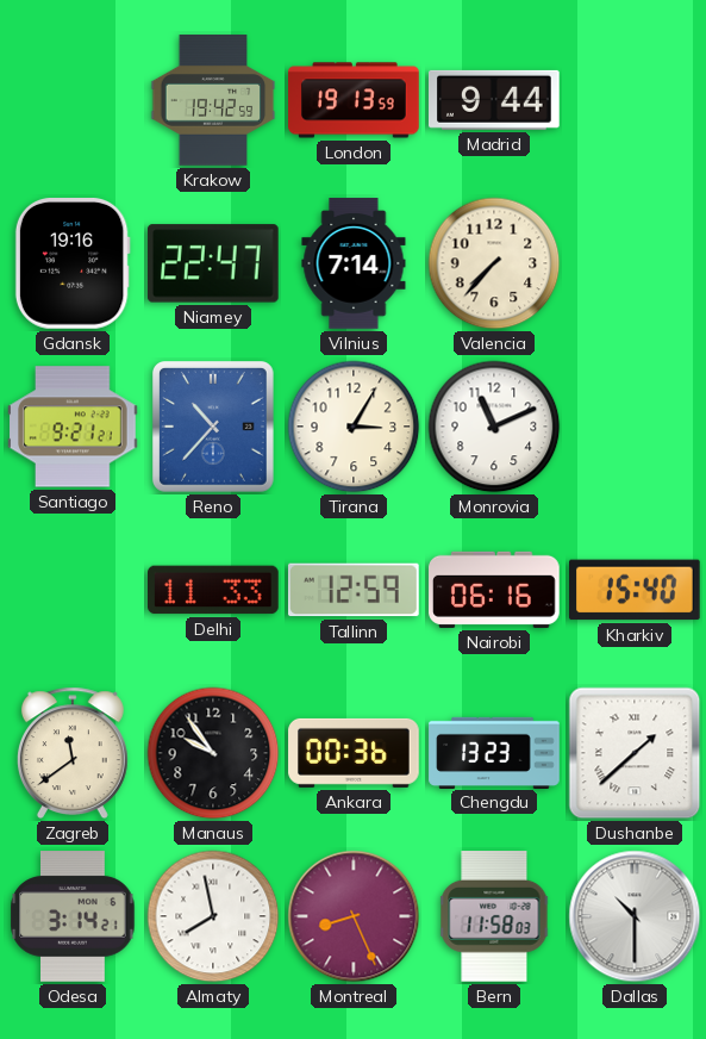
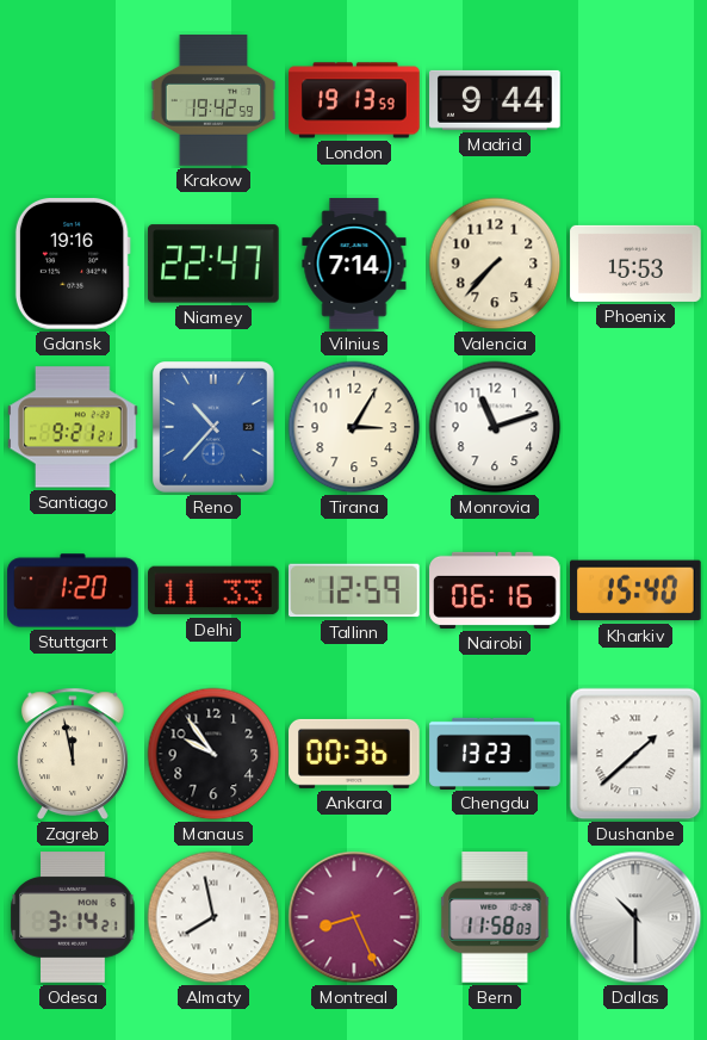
Phoenix: none -> 15:53
Monrovia: 11:11 -> 11:12
Stuttgart: none -> 1:20
Zagreb: 11:39 -> 11:58
